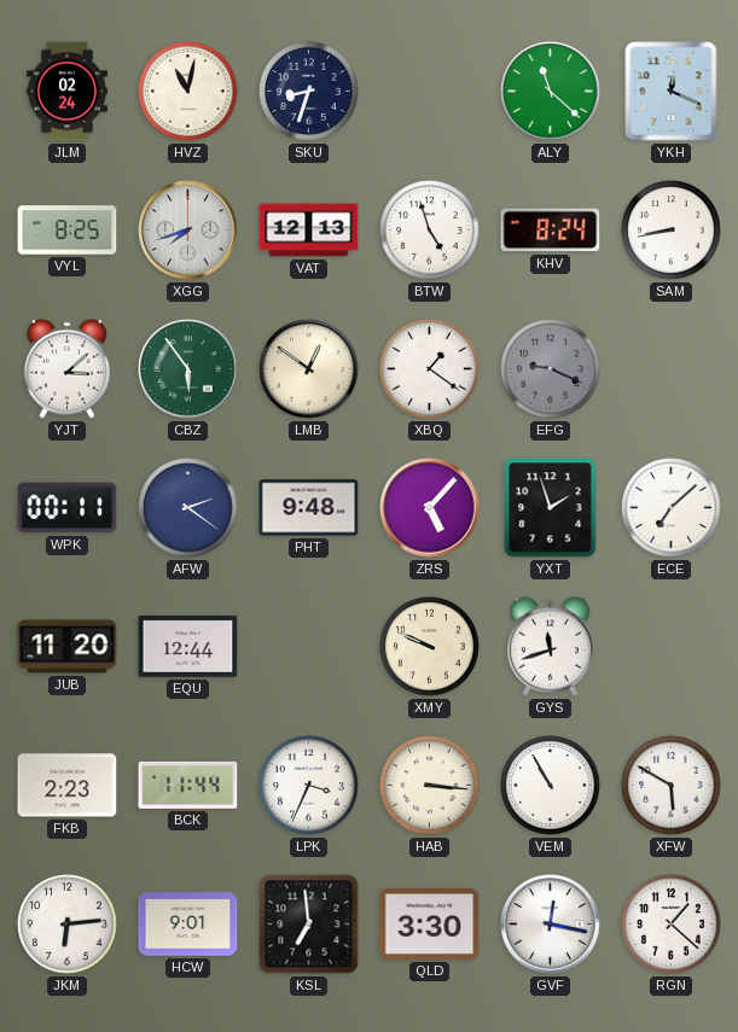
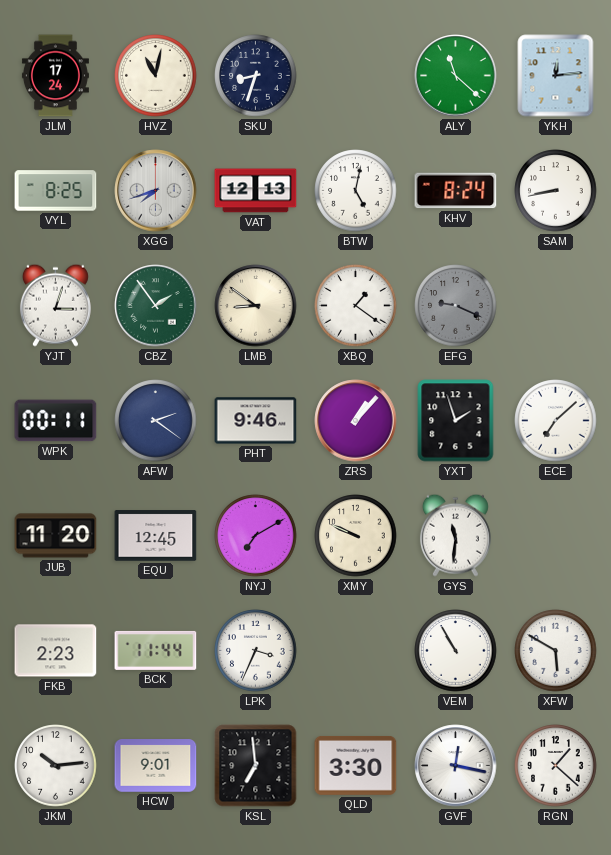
JLM: 02:24 -> 17:24
YKH: 12:19 -> 12:14
BTW: 4:57 -> 5:02
YJT: 3:08 -> 3:03
CBZ: 5:54 -> 1:54
LMB: 12:51 -> 8:51
PHT: 9:48 -> 9:46
ZRS: 5:07 -> 1:07
EQU: 12:44 -> 12:45
NYJ: none -> 7:10
GYS: 11:42 -> 11:31
HAB: 3:16 -> none
JKM: 6:14 -> 10:14
